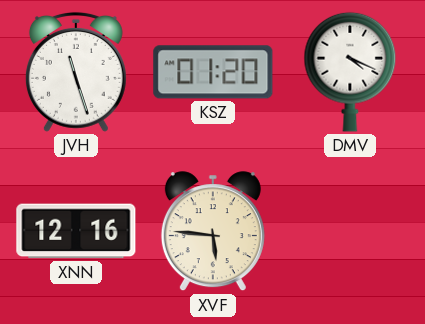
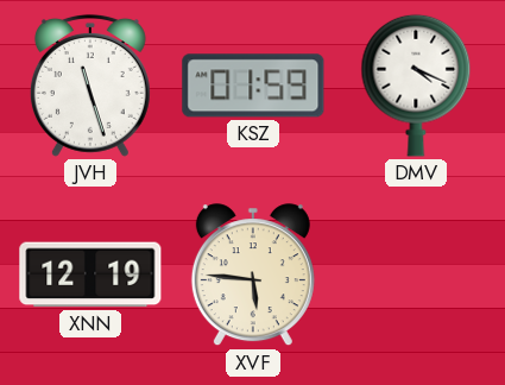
KSZ: 01:20 -> 01:59
XNN: 12:16 -> 12:19
